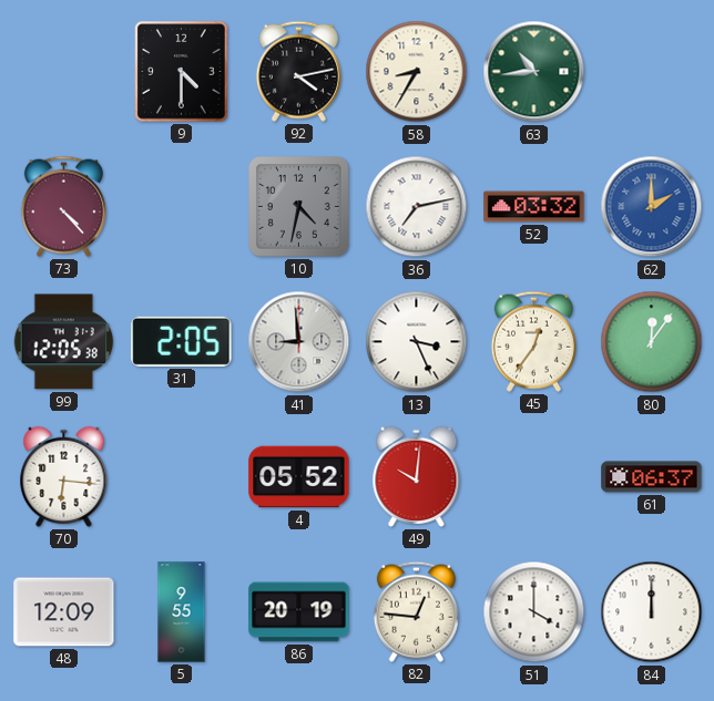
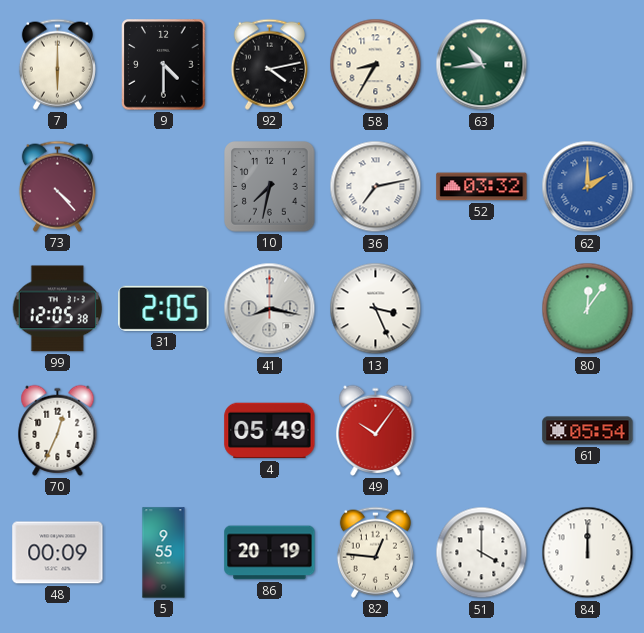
7: none -> 6:00
10: 4:32 -> 7:32
41: 8:59 -> 8:17
45: 12:36 -> none
70: 6:16 -> 12:34
4: 05:52 -> 05:49
49: 10:01 -> 10:06
61: 06:37 -> 05:54
48: 12:09 -> 00:09
